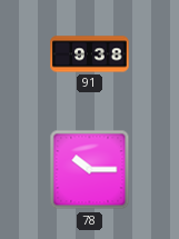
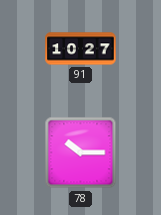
91: 9:38 -> 10:27
